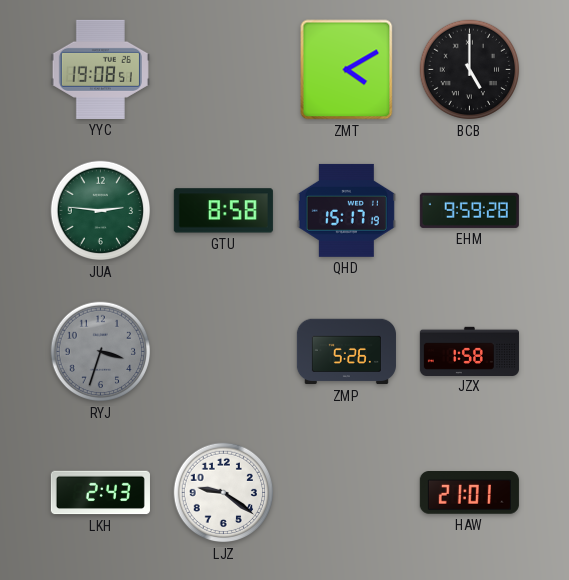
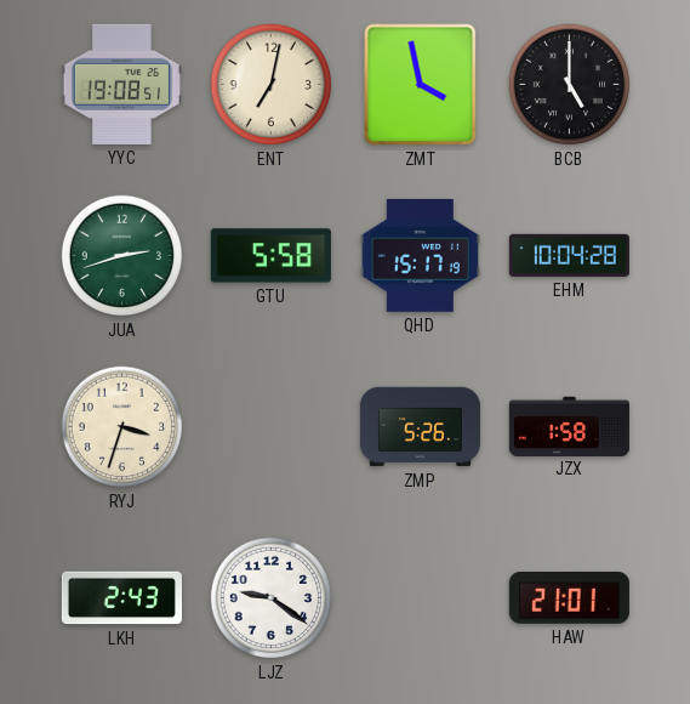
ENT: none -> 7:02
ZMT: 4:10 -> 3:58
JUA: 2:46 -> 2:42
GTU: 8:58 -> 5:58
EHM: 9:59 -> 10:04
RYJ dial: grey -> cream
